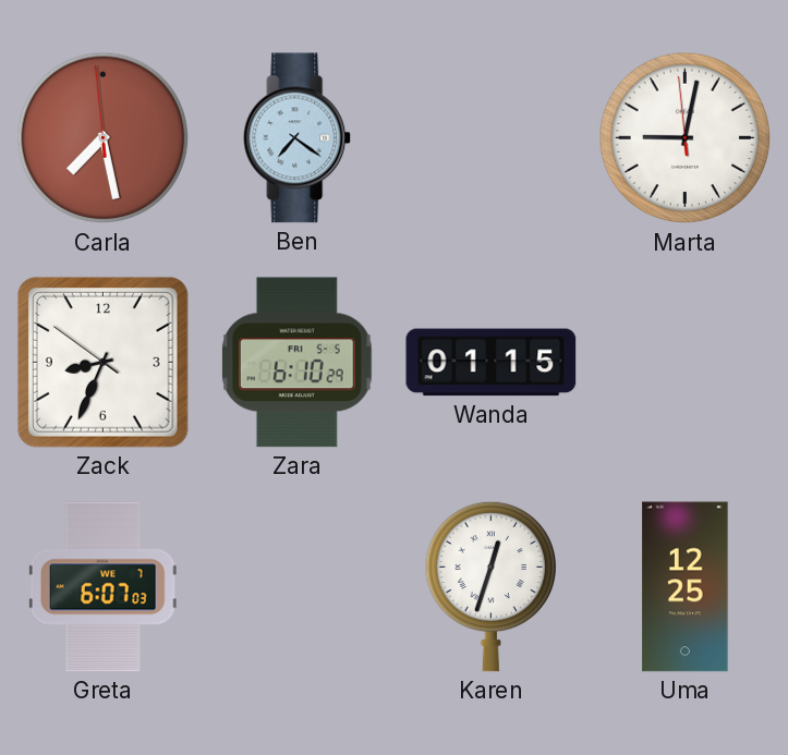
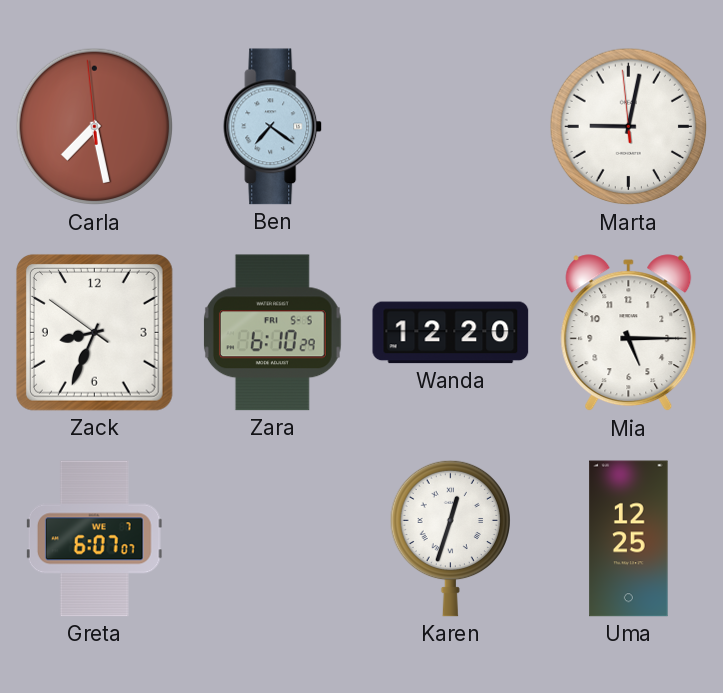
Wanda: 01:15 -> 12:20
Mia: none -> 5:15
Greta: 6:07:03 -> 6:07:07
